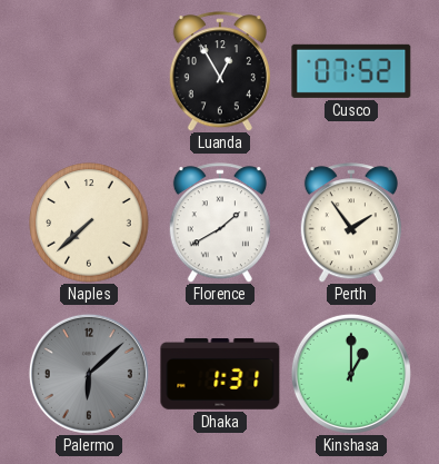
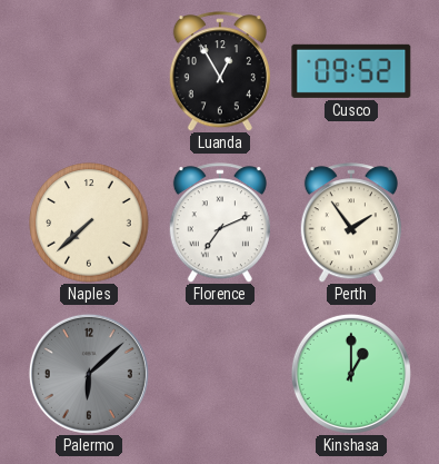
Cusco: 07:52 -> 09:52
Florence: 1:40 -> 7:11
Dhaka: 1:31 -> none
